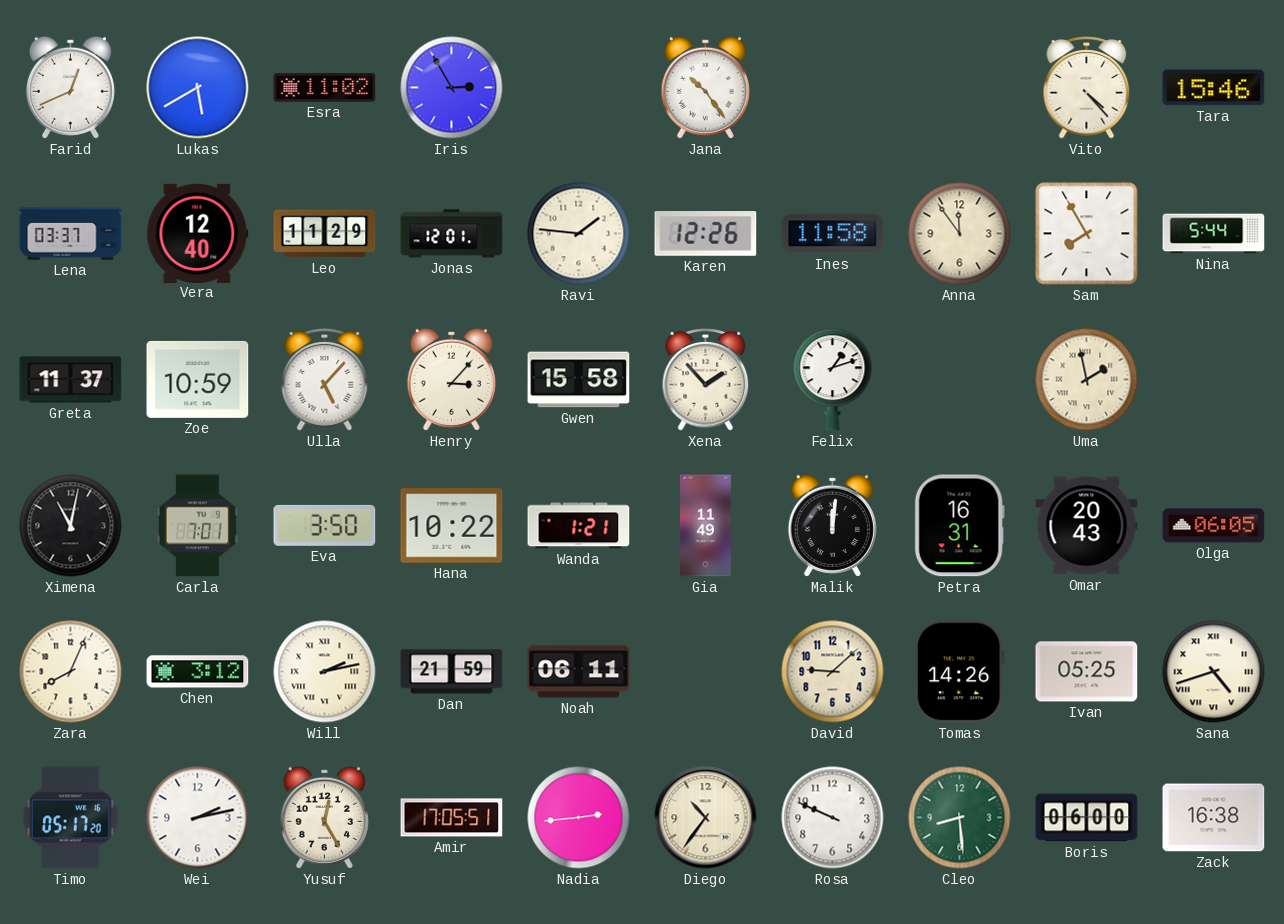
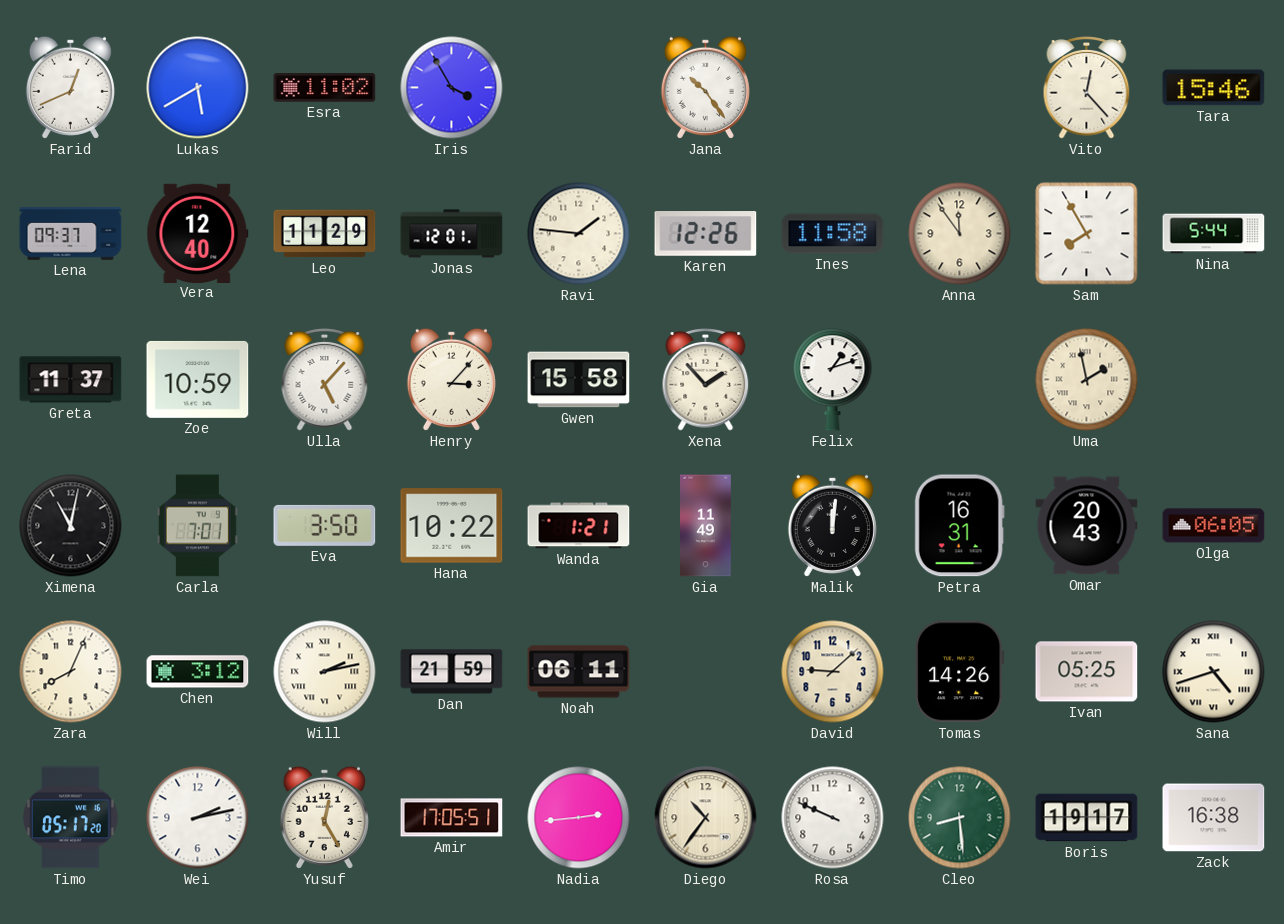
Iris: 2:55 -> 3:55
Vito: 4:23 -> 12:23
Lena: 03:37 -> 09:37
Boris: 06:00 -> 19:17
